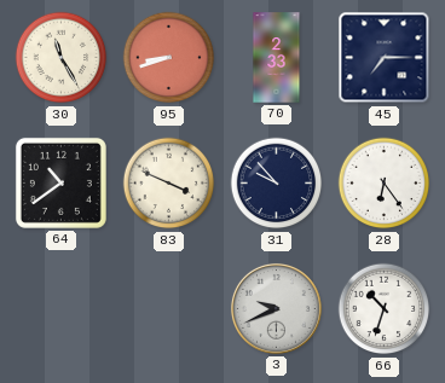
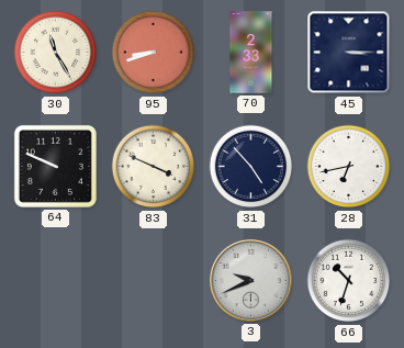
45: 7:15 -> 3:15
64: 10:39 -> 9:49
31: 9:53 -> 4:53
28: 6:24 -> 6:43
